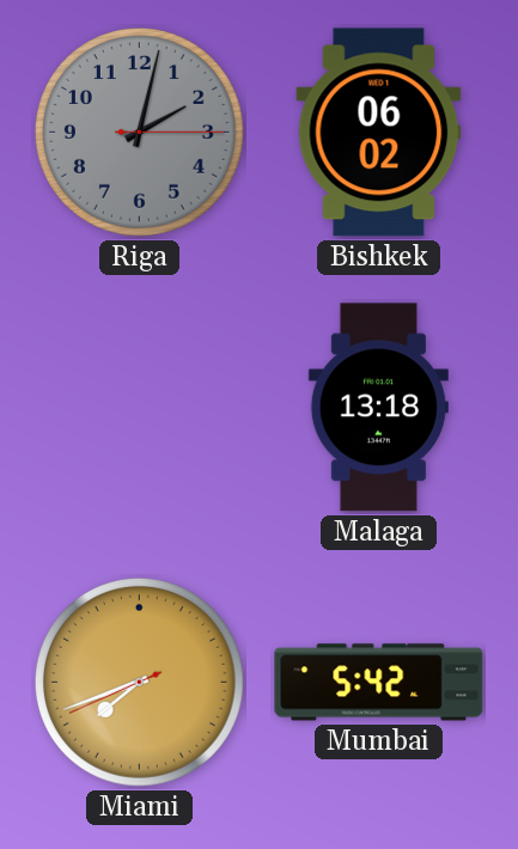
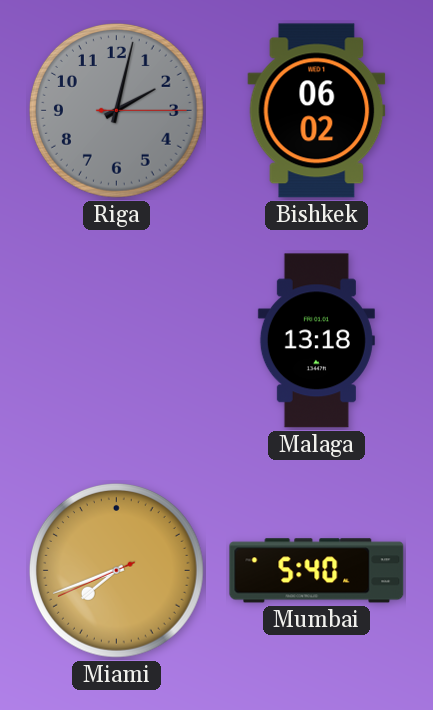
Mumbai: 5:42 -> 5:40
